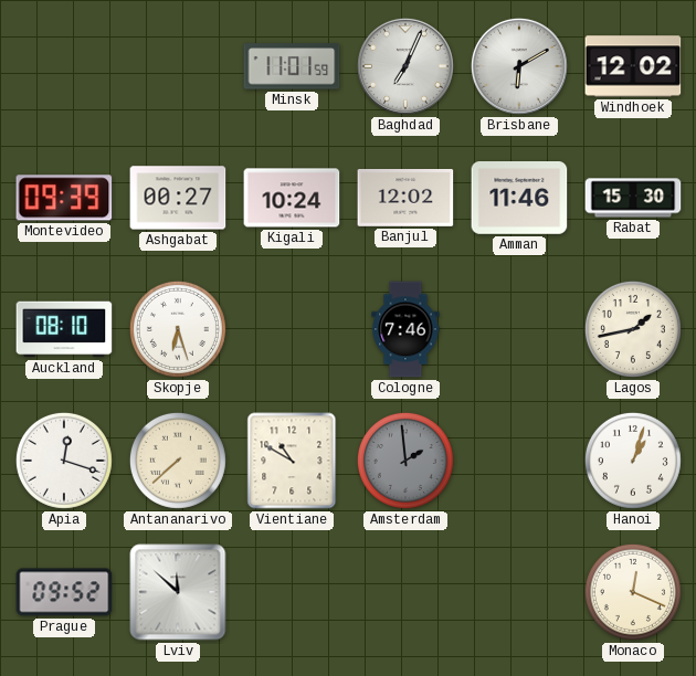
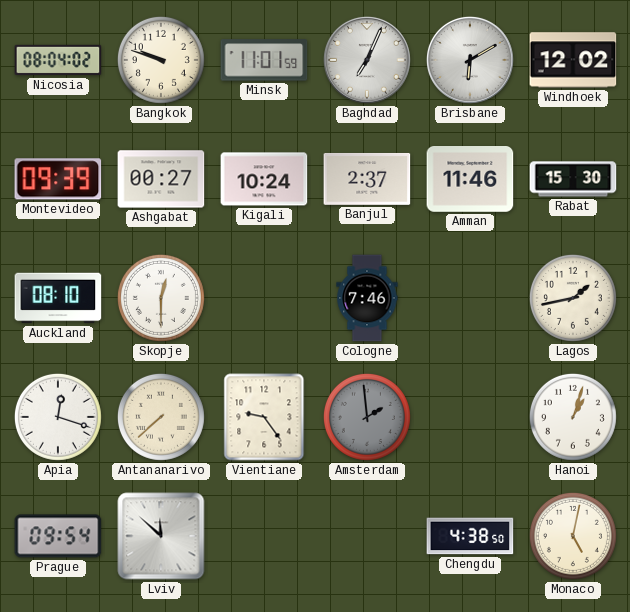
Nicosia: none -> 08:04
Bangkok: none -> 9:48
Banjul: 12:02 -> 2:37
Skopje: 6:27 -> 12:30
Vientiane: 10:50 -> 9:24
Prague: 09:52 -> 09:54
Chengdu: none -> 4:38
Monaco: 12:19 -> 5:02
